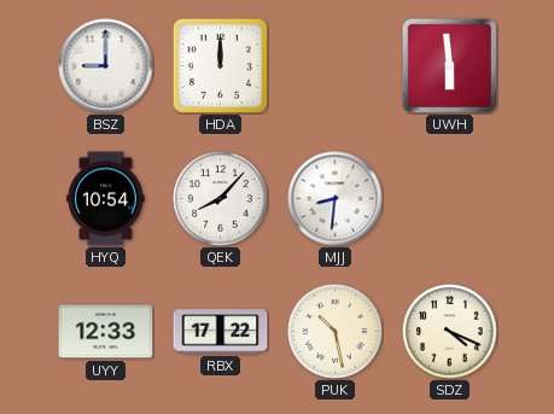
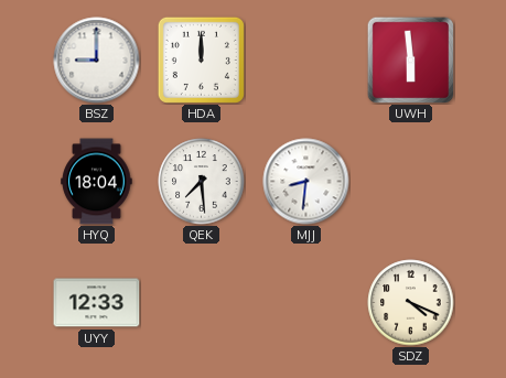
HYQ: 10:54 -> 18:04
QEK: 8:07 -> 7:29
RBX: 17:22 -> none
PUK: 10:28 -> none
